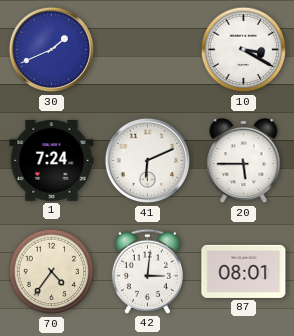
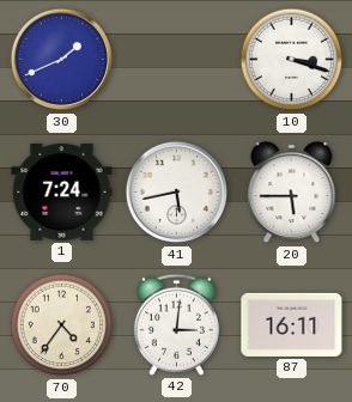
10: 3:20 -> 3:18
41: 6:11 -> 5:43
87: 08:01 -> 16:11
